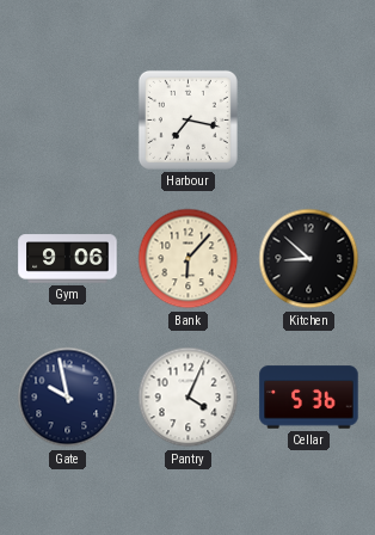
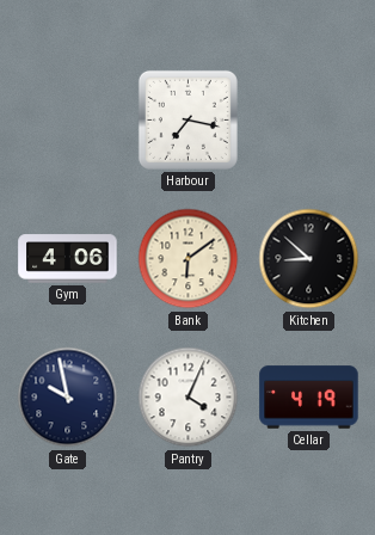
Gym: 9:06 -> 4:06
Bank: 6:07 -> 6:09
Cellar: 5:36 -> 4:19
